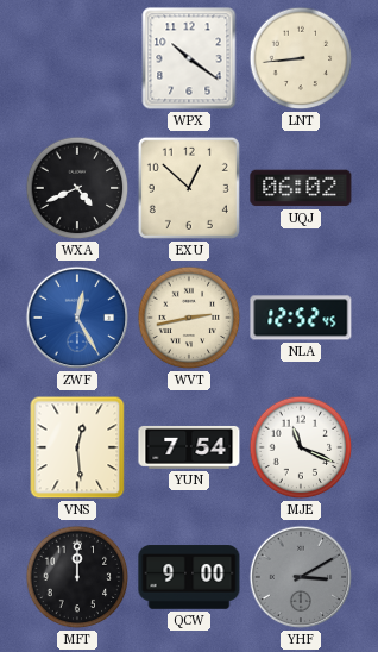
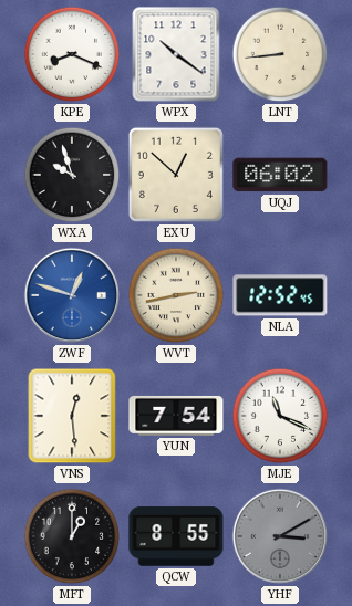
KPE: none -> 8:19
WXA: 4:41 -> 9:57
ZWF: 12:25 -> 12:48
MFT: 12:00 -> 1:00
QCW: 9:00 -> 8:55
